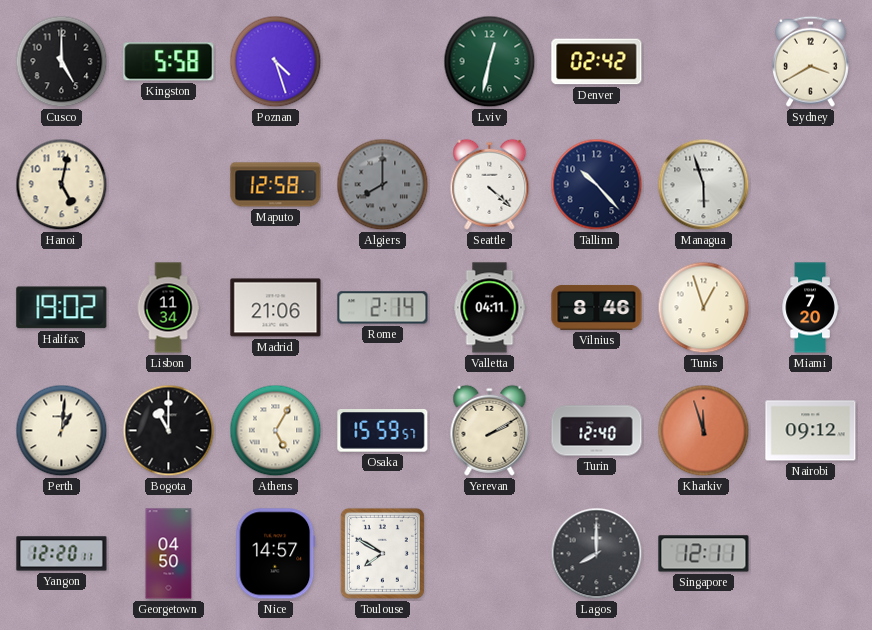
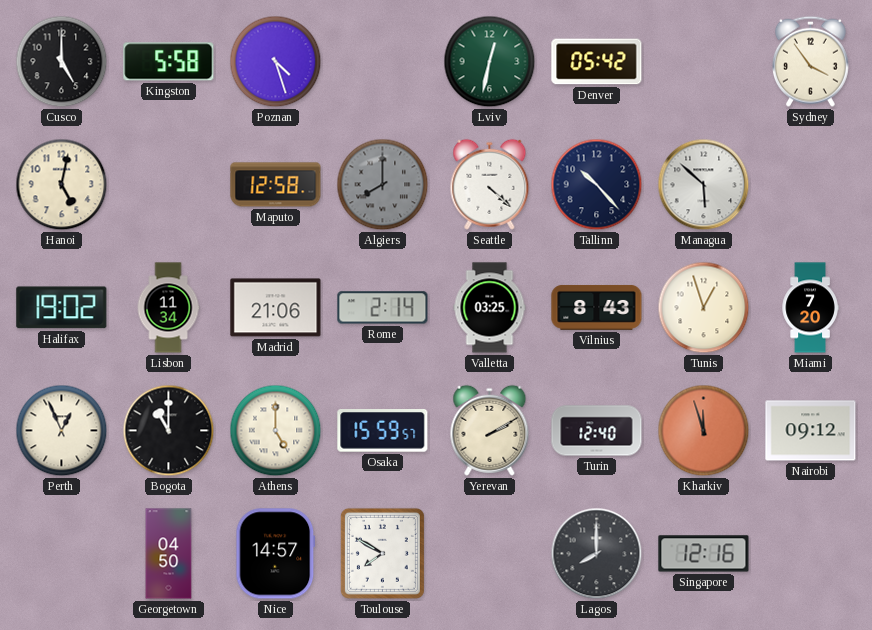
Denver: 02:42 -> 05:42
Sydney: 3:40 -> 3:54
Managua: 5:57 -> 5:52
Valletta: 04:11 -> 03:25
Vilnius: 8:46 -> 8:43
Perth: 1:01 -> 12:56
Athens: 5:05 -> 5:00
Yangon: 12:20 -> none
Singapore: 12:11 -> 12:16
